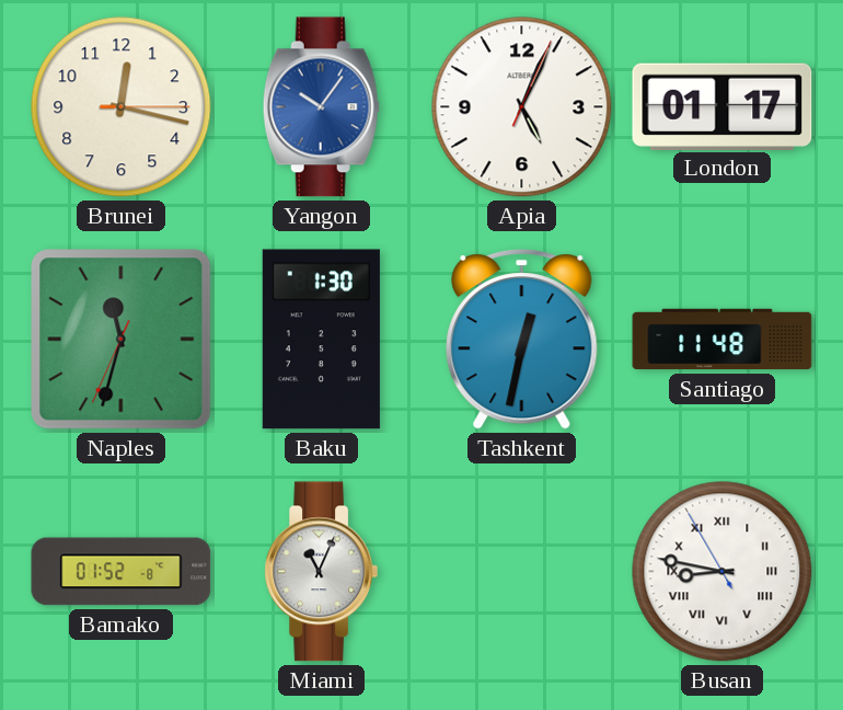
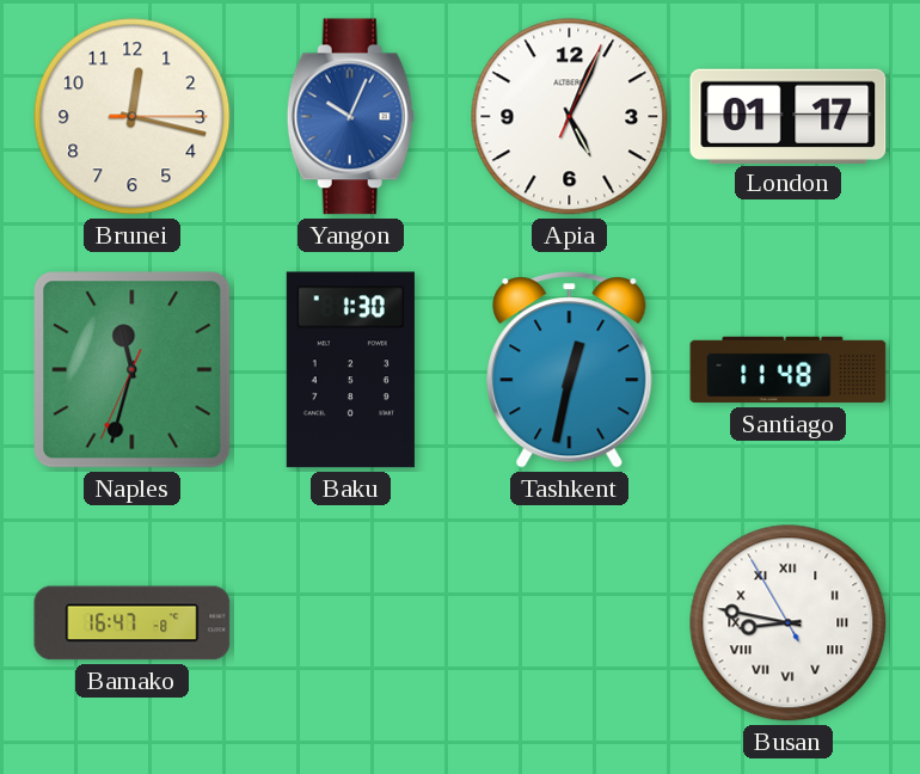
Yangon: 10:06 -> 10:04
Bamako: 01:52 -> 16:47
Miami: 11:04 -> none
